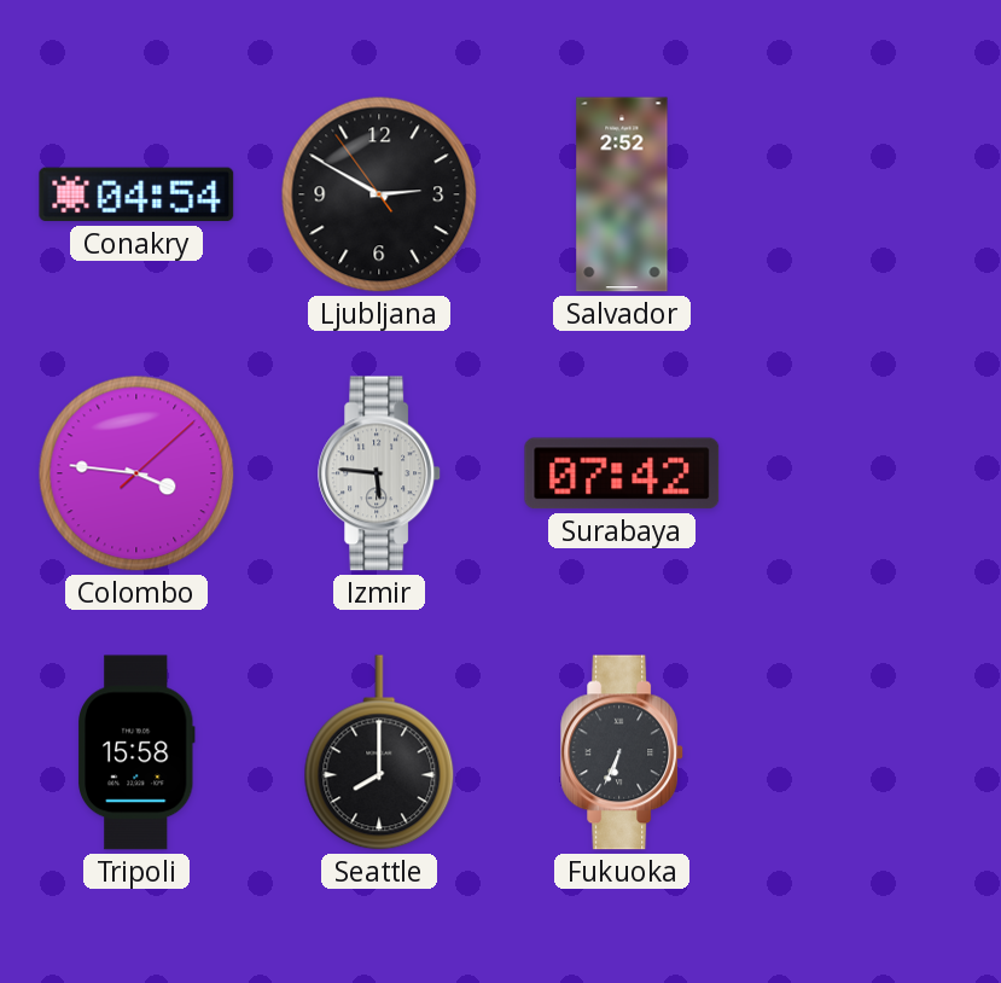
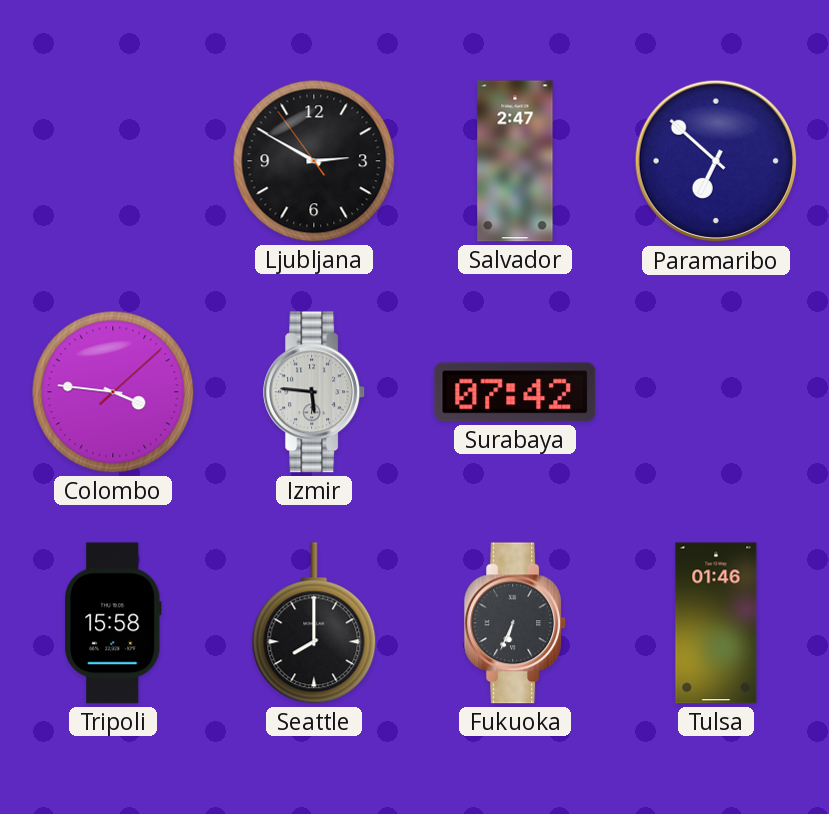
Conakry: 04:54 -> none
Salvador: 2:52 -> 2:47
Paramaribo: none -> 6:52
Tulsa: none -> 01:46
